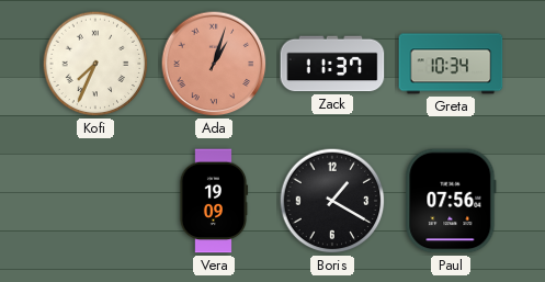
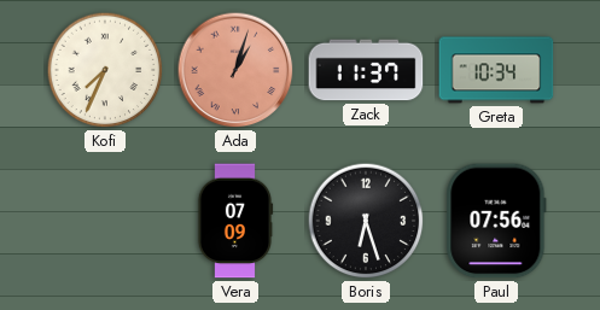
Vera: 19:09 -> 07:09
Boris: 1:20 -> 6:27
